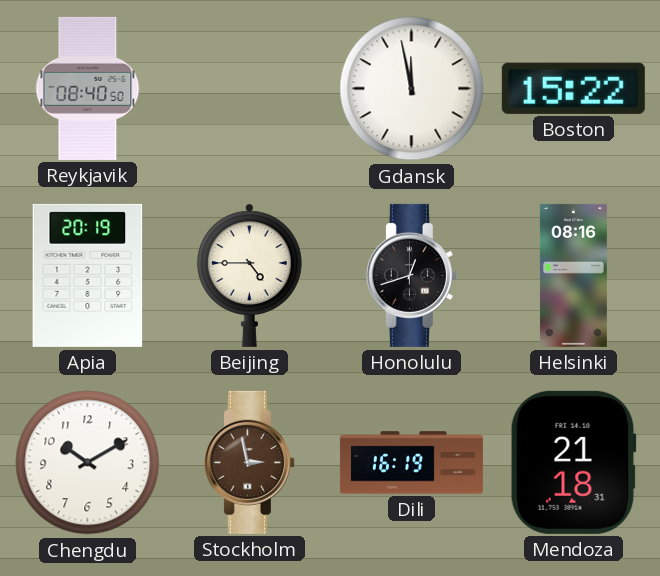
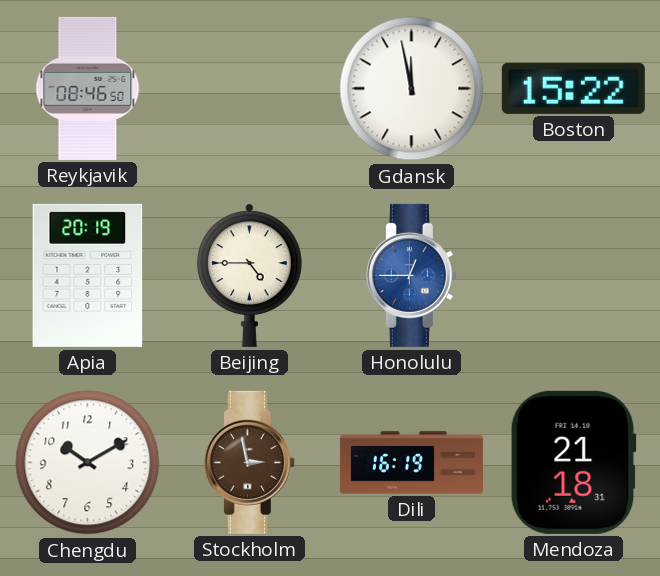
Reykjavik: 08:40 -> 08:46
Honolulu: 12:42 -> 12:45
Honolulu dial: black -> blue
Helsinki: 08:16 -> none
